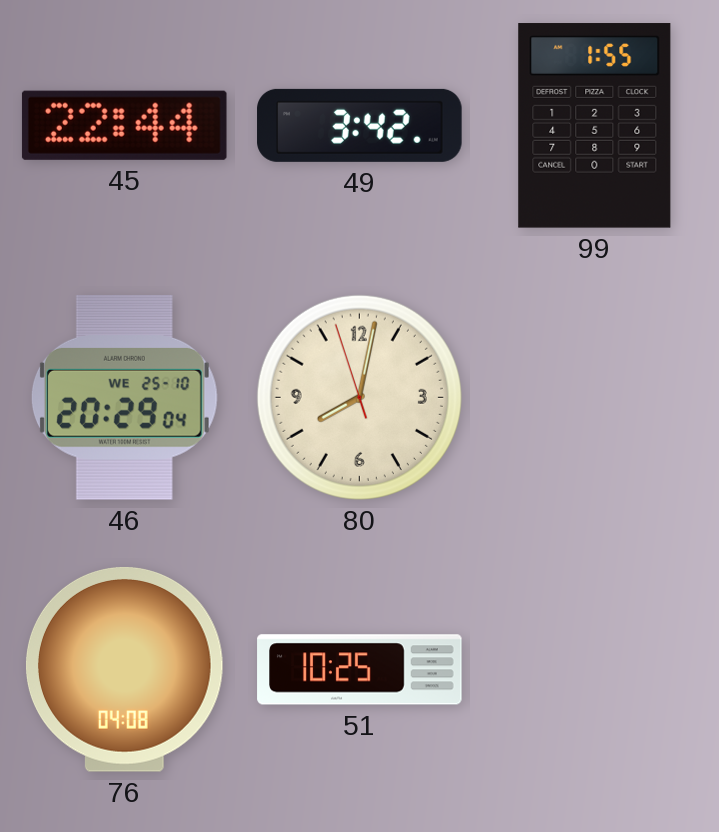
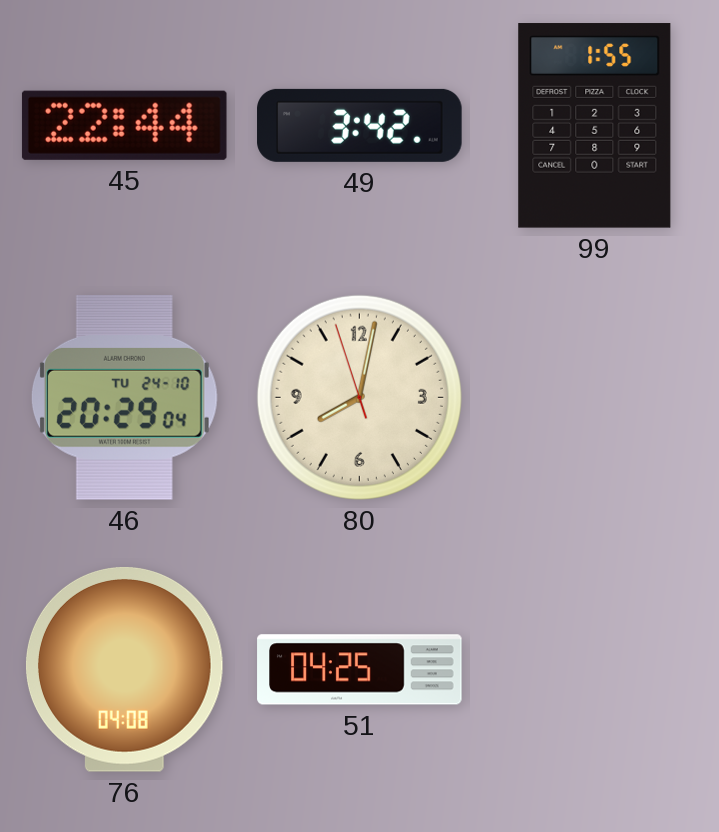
46 date: WE 25-10 -> TU 24-10
51: 10:25 -> 04:25
